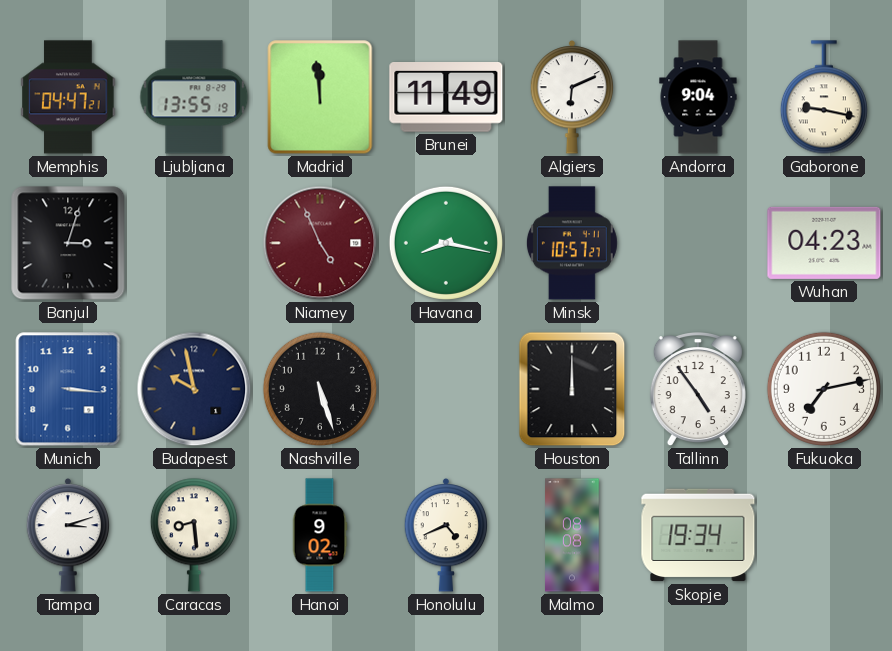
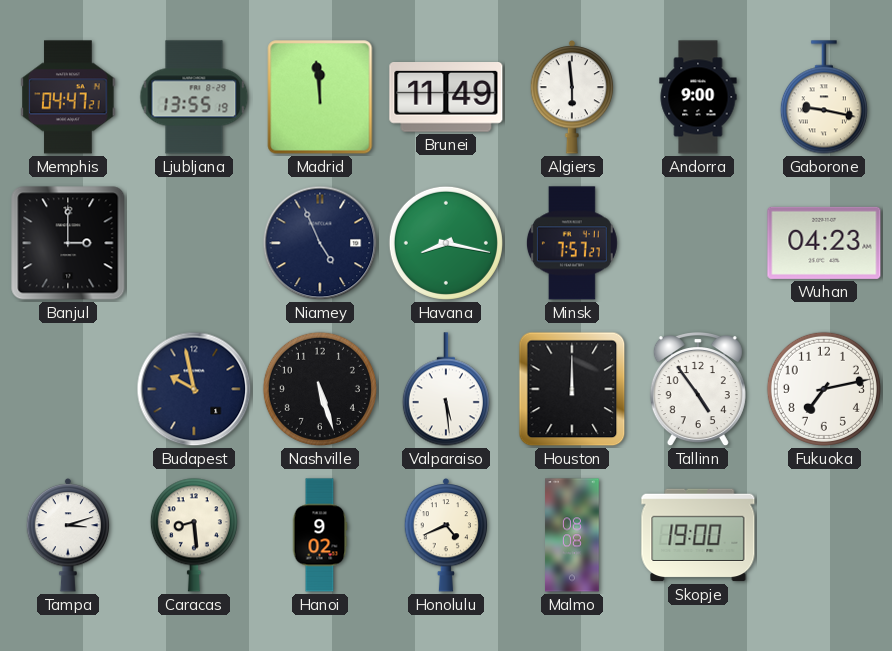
Algiers: 6:11 -> 5:59
Andorra: 9:04 -> 9:00
Banjul: 3:03 -> 3:00
Niamey dial: burgundy -> navy
Minsk: 10:57 -> 7:57
Munich: 3:16 -> none
Valparaiso: none -> 5:29
Skopje: 19:34 -> 19:00
